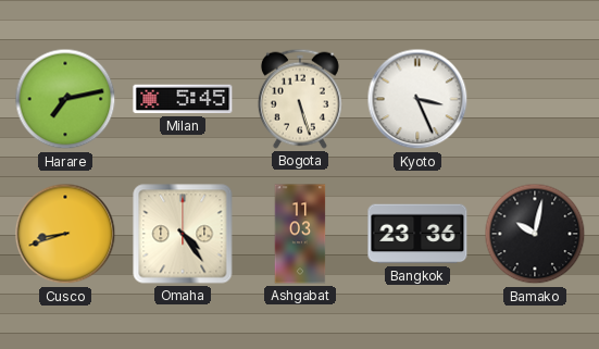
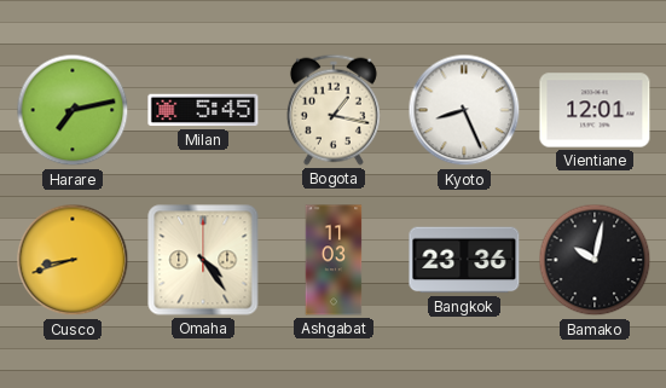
Bogota: 5:27 -> 1:17
Kyoto: 3:26 -> 8:26
Vientiane: none -> 12:01
